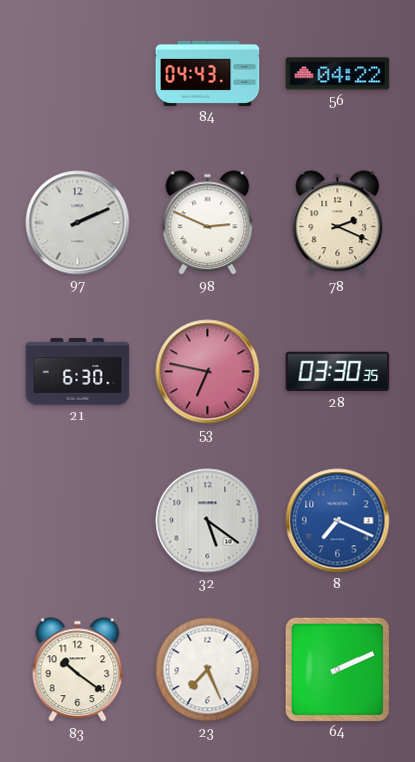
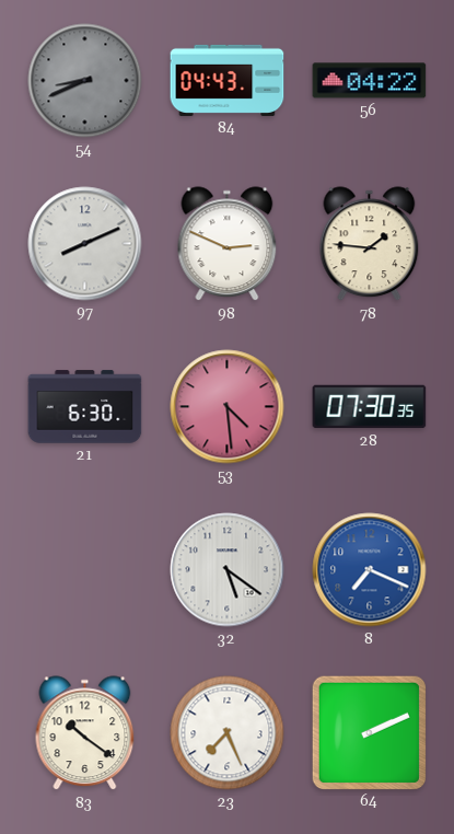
54: none -> 8:41
97: 2:11 -> 8:11
78: 2:19 -> 1:46
53: 6:47 -> 4:29
28: 03:30 -> 07:30
